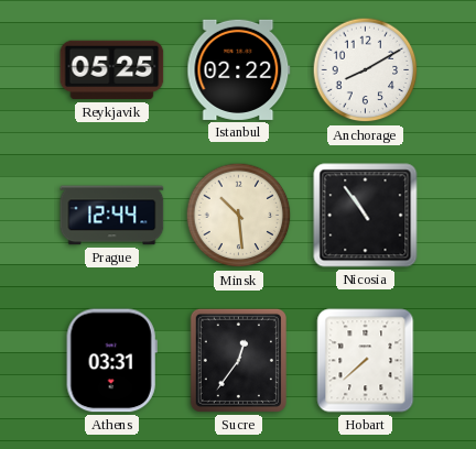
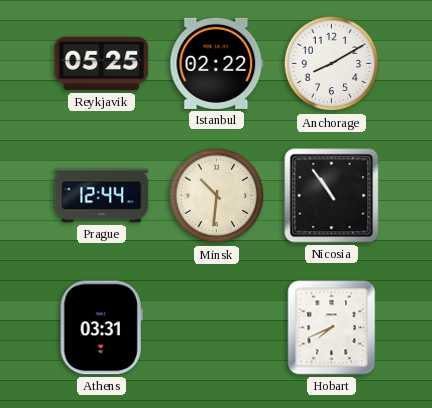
Minsk: 10:29 -> 10:31
Sucre: 12:36 -> none
Hobart: 7:38 -> 7:41
